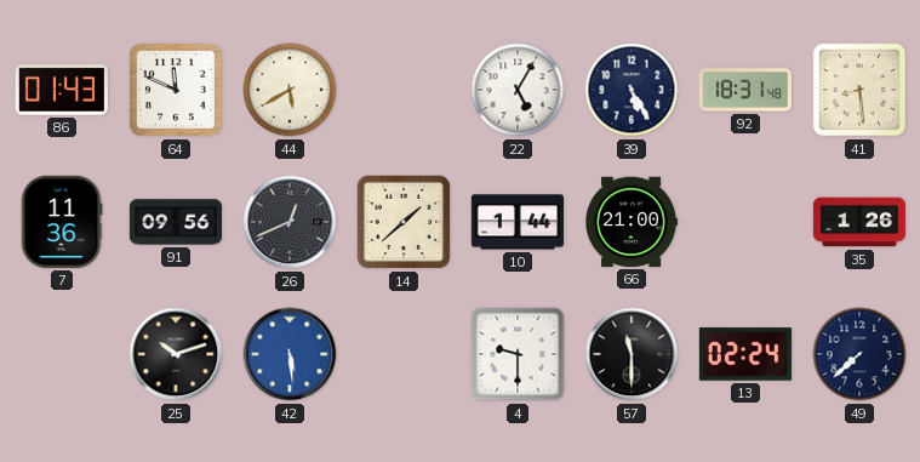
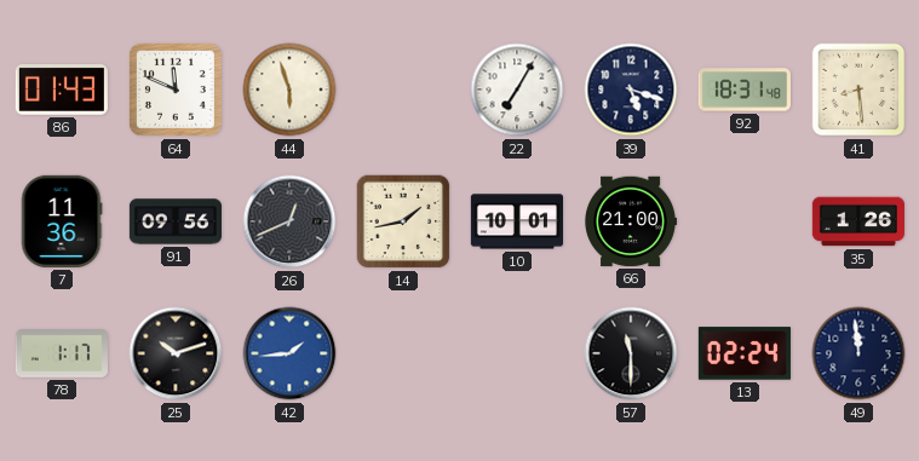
44: 5:40 -> 5:57
22: 5:05 -> 7:05
39: 5:25 -> 5:18
14: 1:38 -> 1:43
10: 1:44 -> 10:01
78: none -> 1:17
42: 5:29 -> 1:44
4: 9:30 -> none
49: 7:38 -> 11:59
